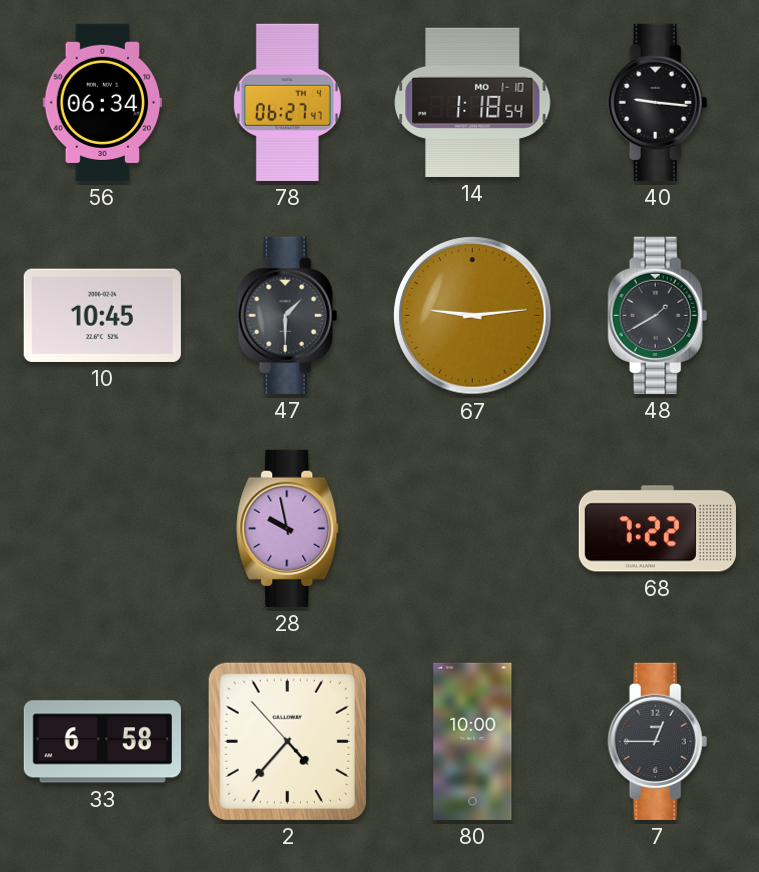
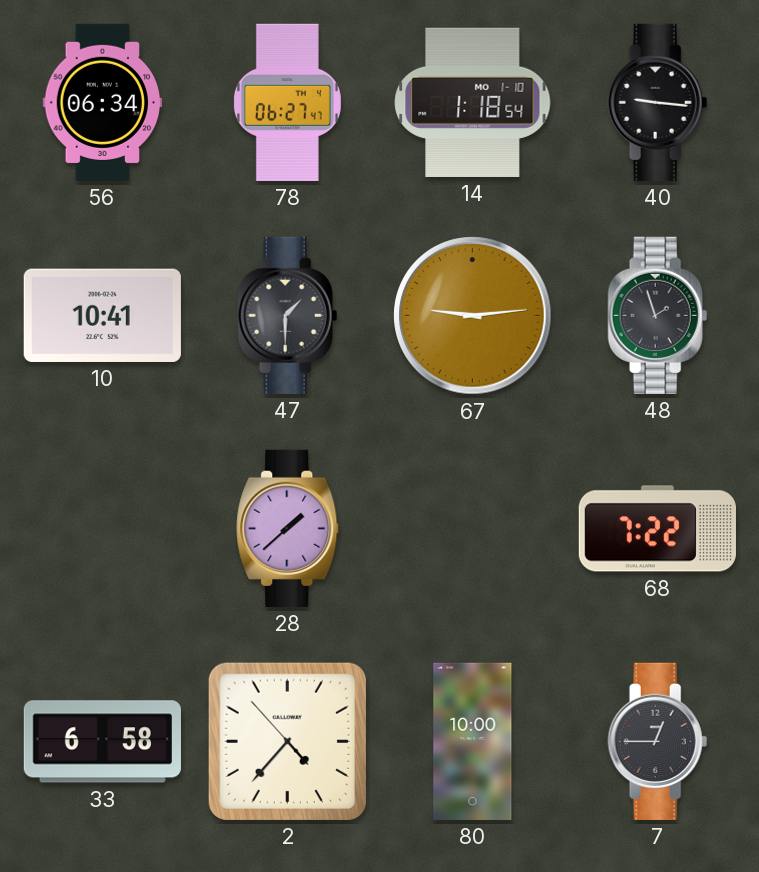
10: 10:45 -> 10:41
48: 1:40 -> 1:57
28: 9:58 -> 1:38
